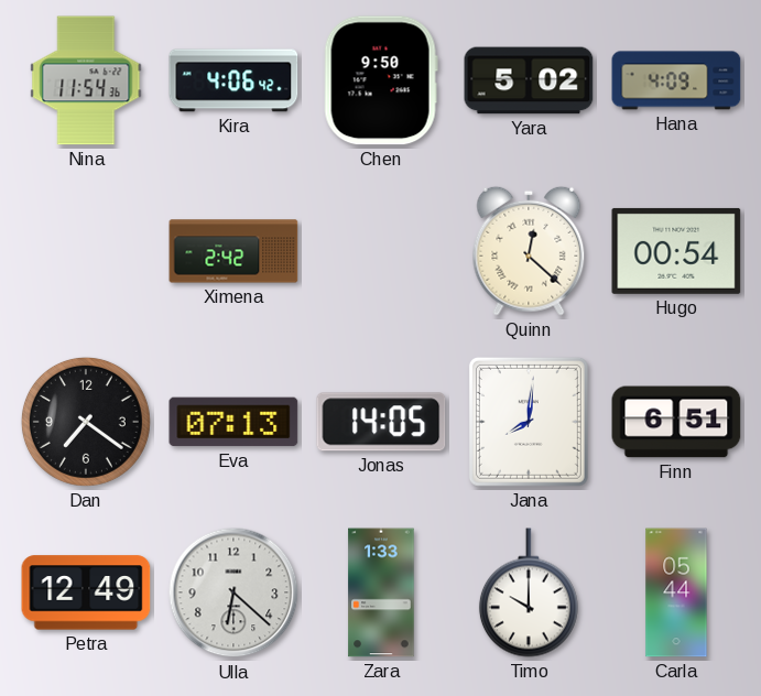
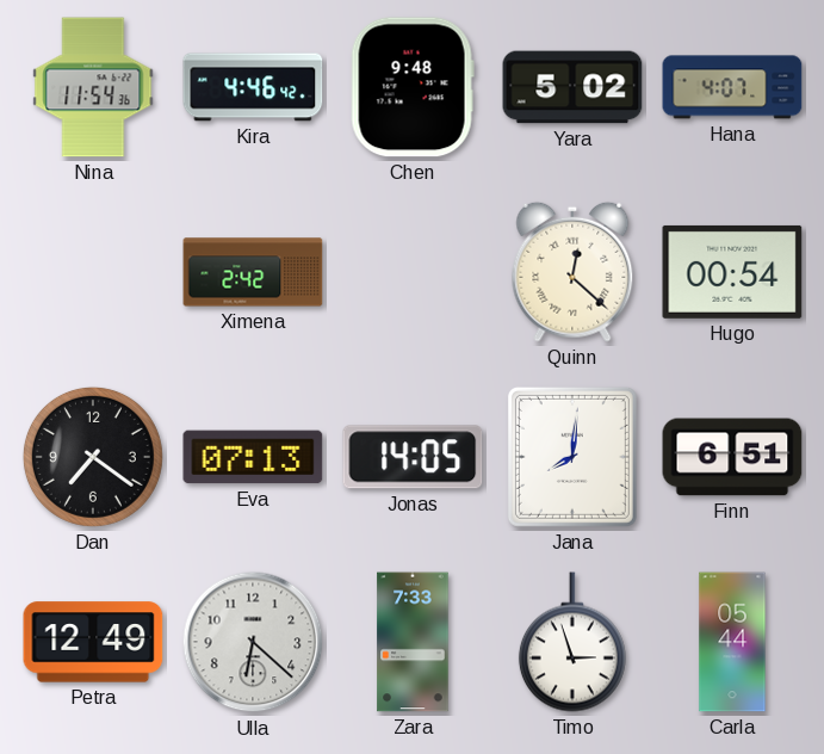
Kira: 4:06 -> 4:46
Chen: 9:50 -> 9:48
Hana: 4:09 -> 4:07
Zara: 1:33 -> 7:33
Timo: 10:00 -> 2:57
